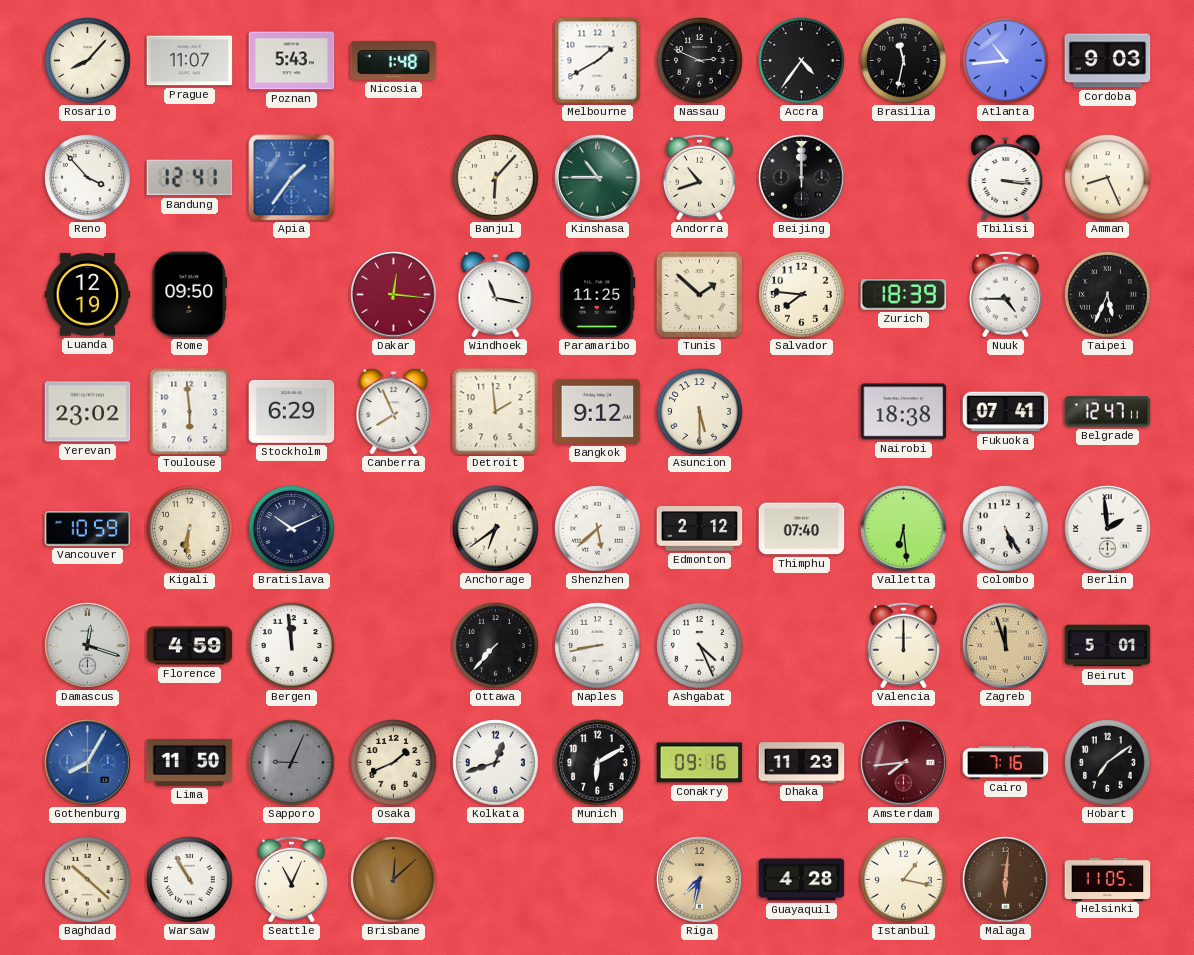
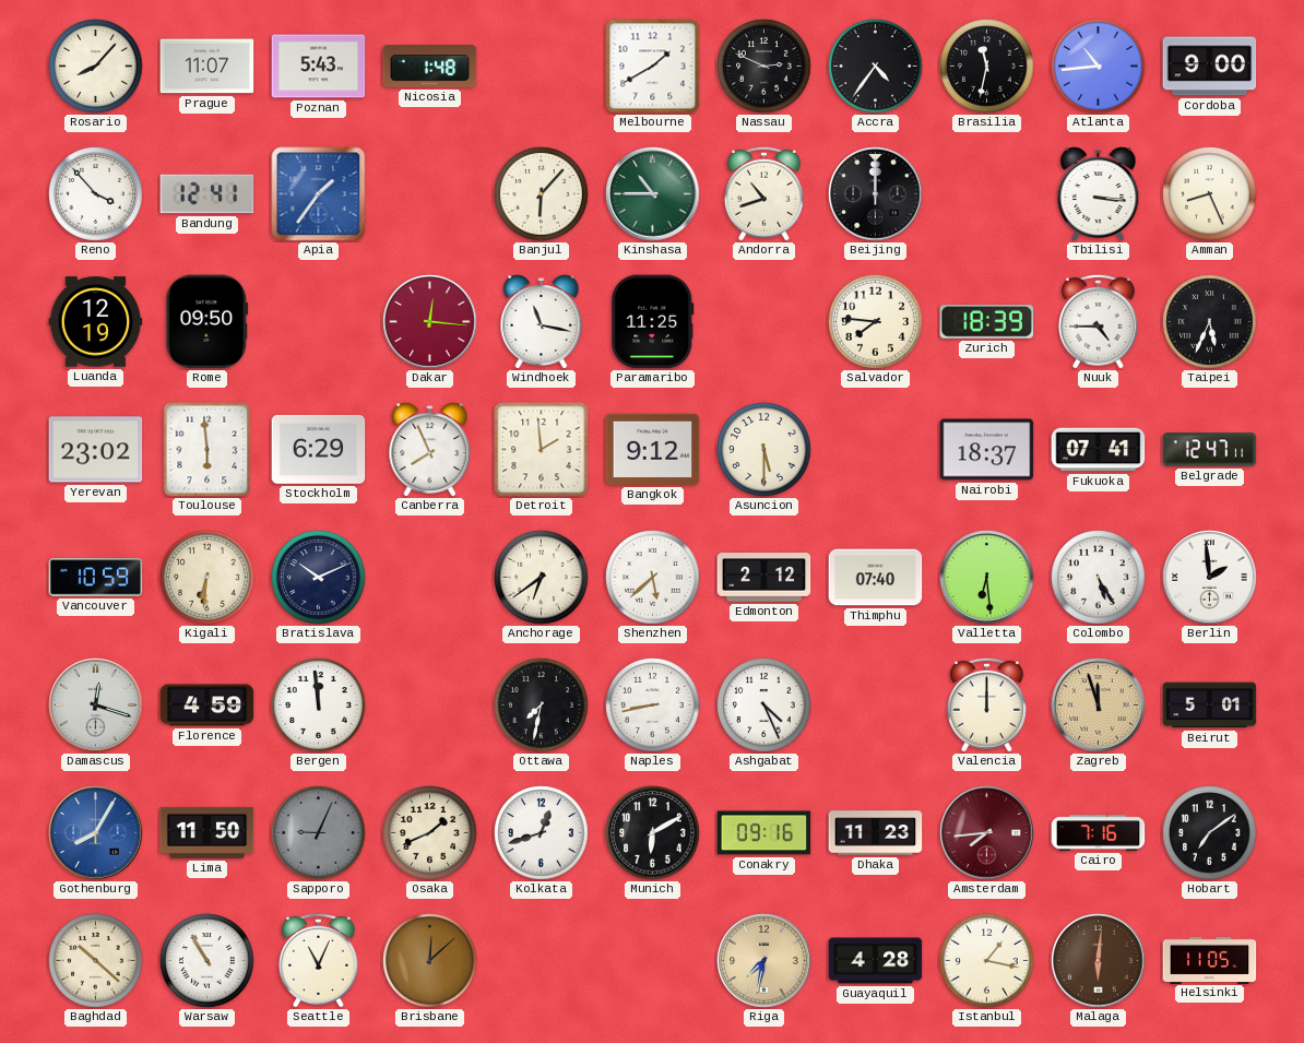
Cordoba: 9:03 -> 9:00
Tunis: 1:52 -> none
Nairobi: 18:38 -> 18:37
Ottawa: 7:37 -> 7:32
